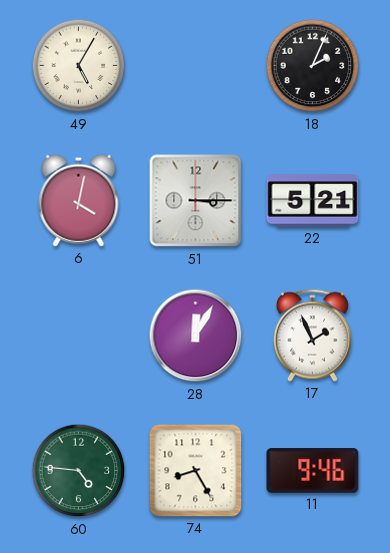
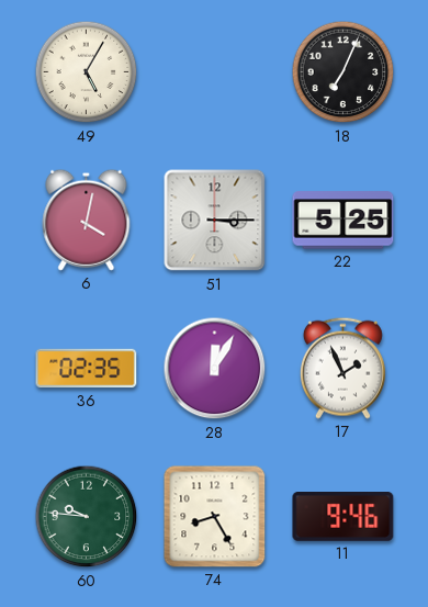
18: 2:04 -> 7:04
22: 5:21 -> 5:25
36: none -> 02:35
60: 4:46 -> 9:46
